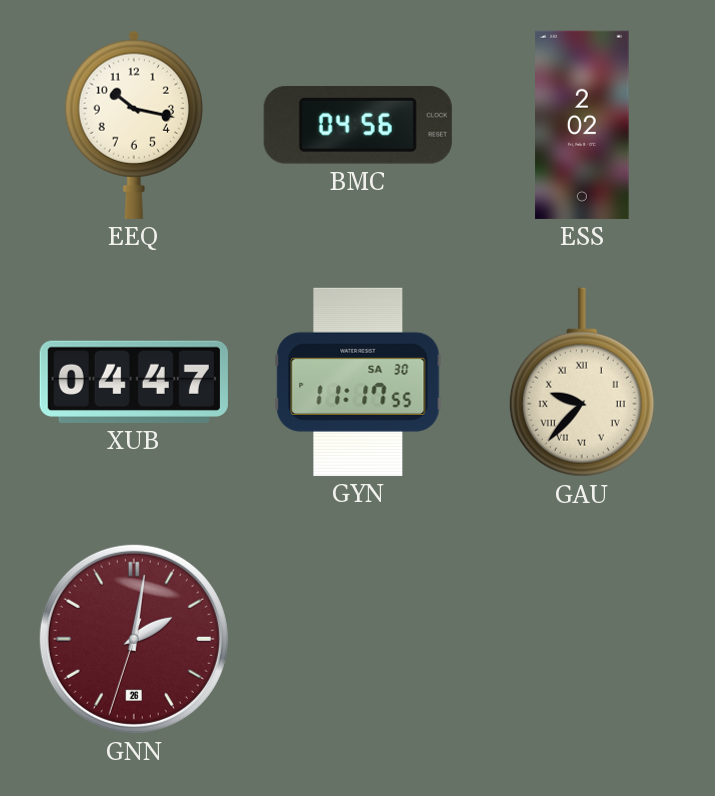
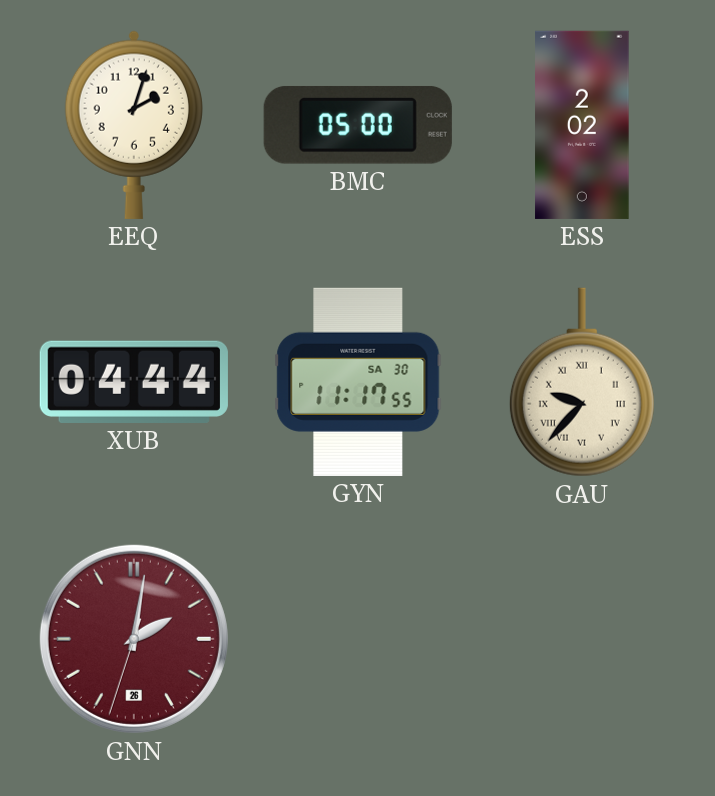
EEQ: 10:17 -> 2:03
BMC: 04:56 -> 05:00
XUB: 04:47 -> 04:44
